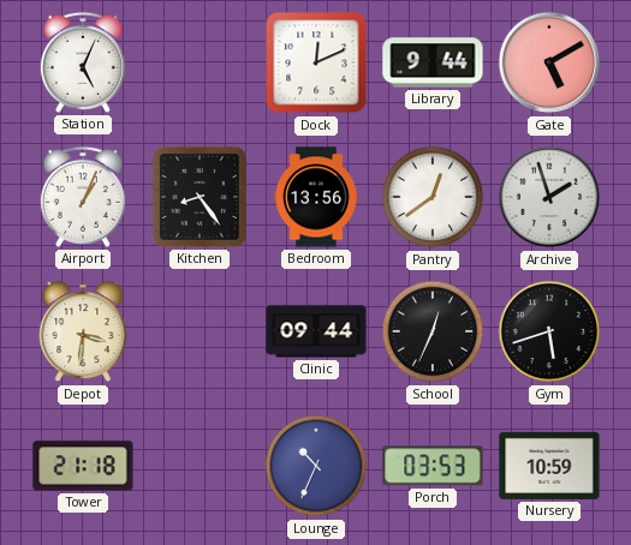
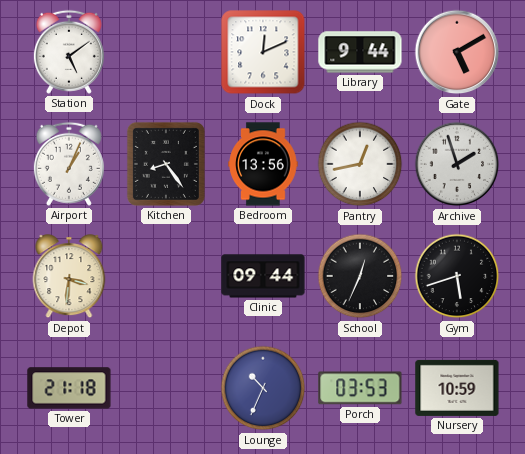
Station: 5:04 -> 5:09
Pantry: 12:39 -> 12:43
